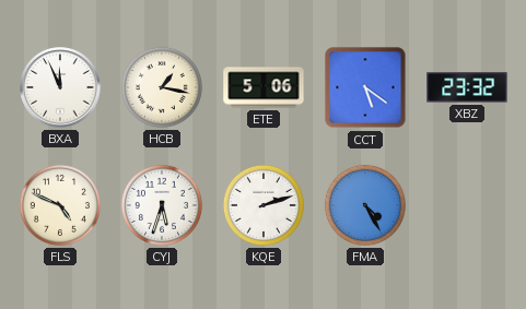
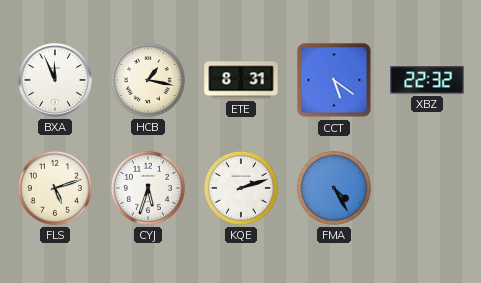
ETE: 5:06 -> 8:31
XBZ: 23:32 -> 22:32
FLS: 4:49 -> 5:12
